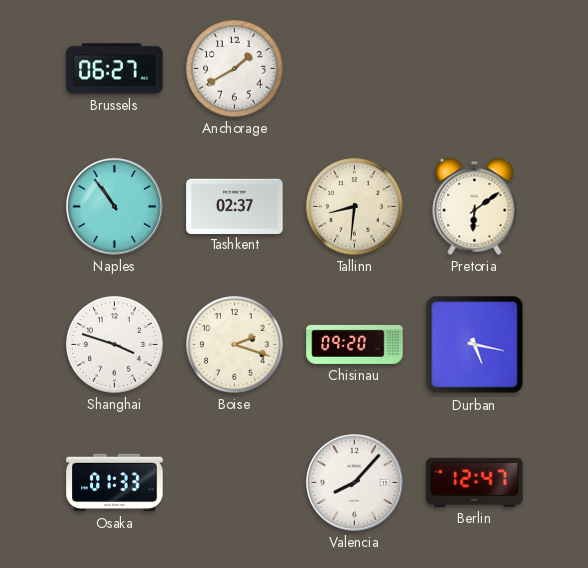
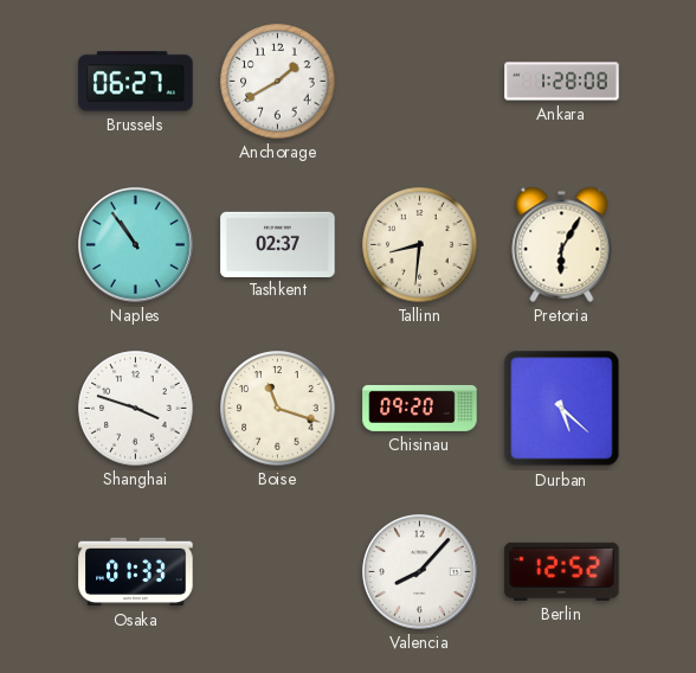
Ankara: none -> 1:28
Pretoria: 6:09 -> 6:05
Boise: 2:18 -> 11:18
Durban: 5:17 -> 5:22
Berlin: 12:47 -> 12:52
